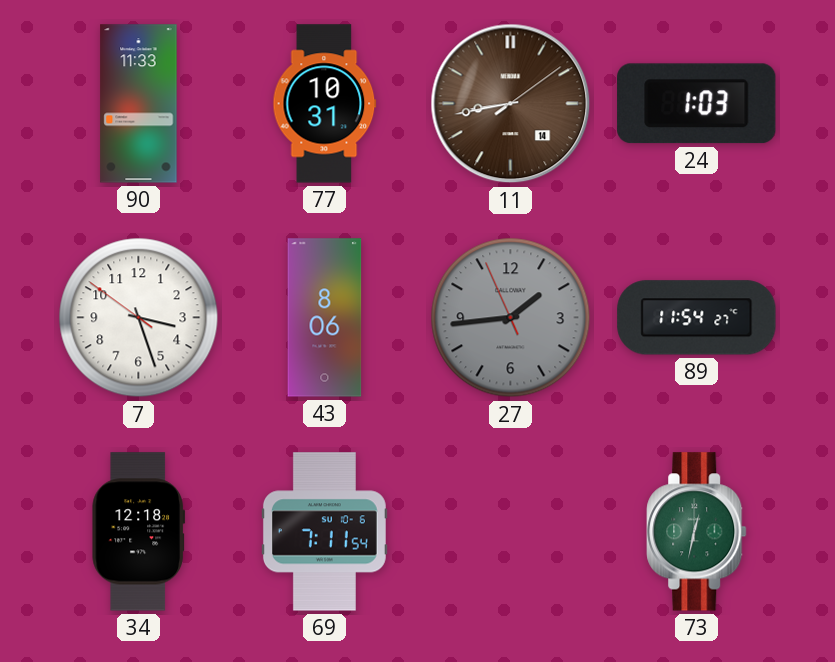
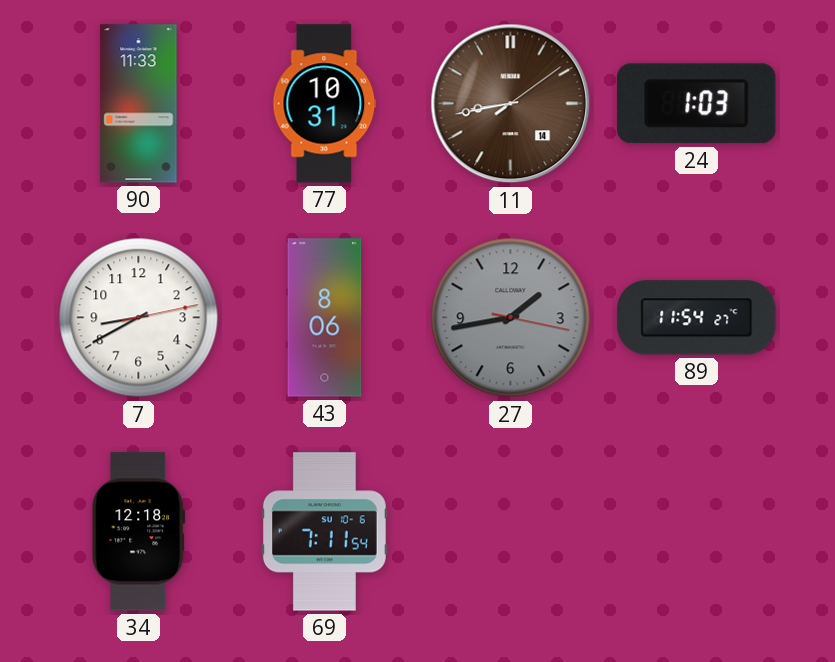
7: 3:26 -> 8:40
27: 1:43:56 -> 1:43:17
73: 12:32 -> none
